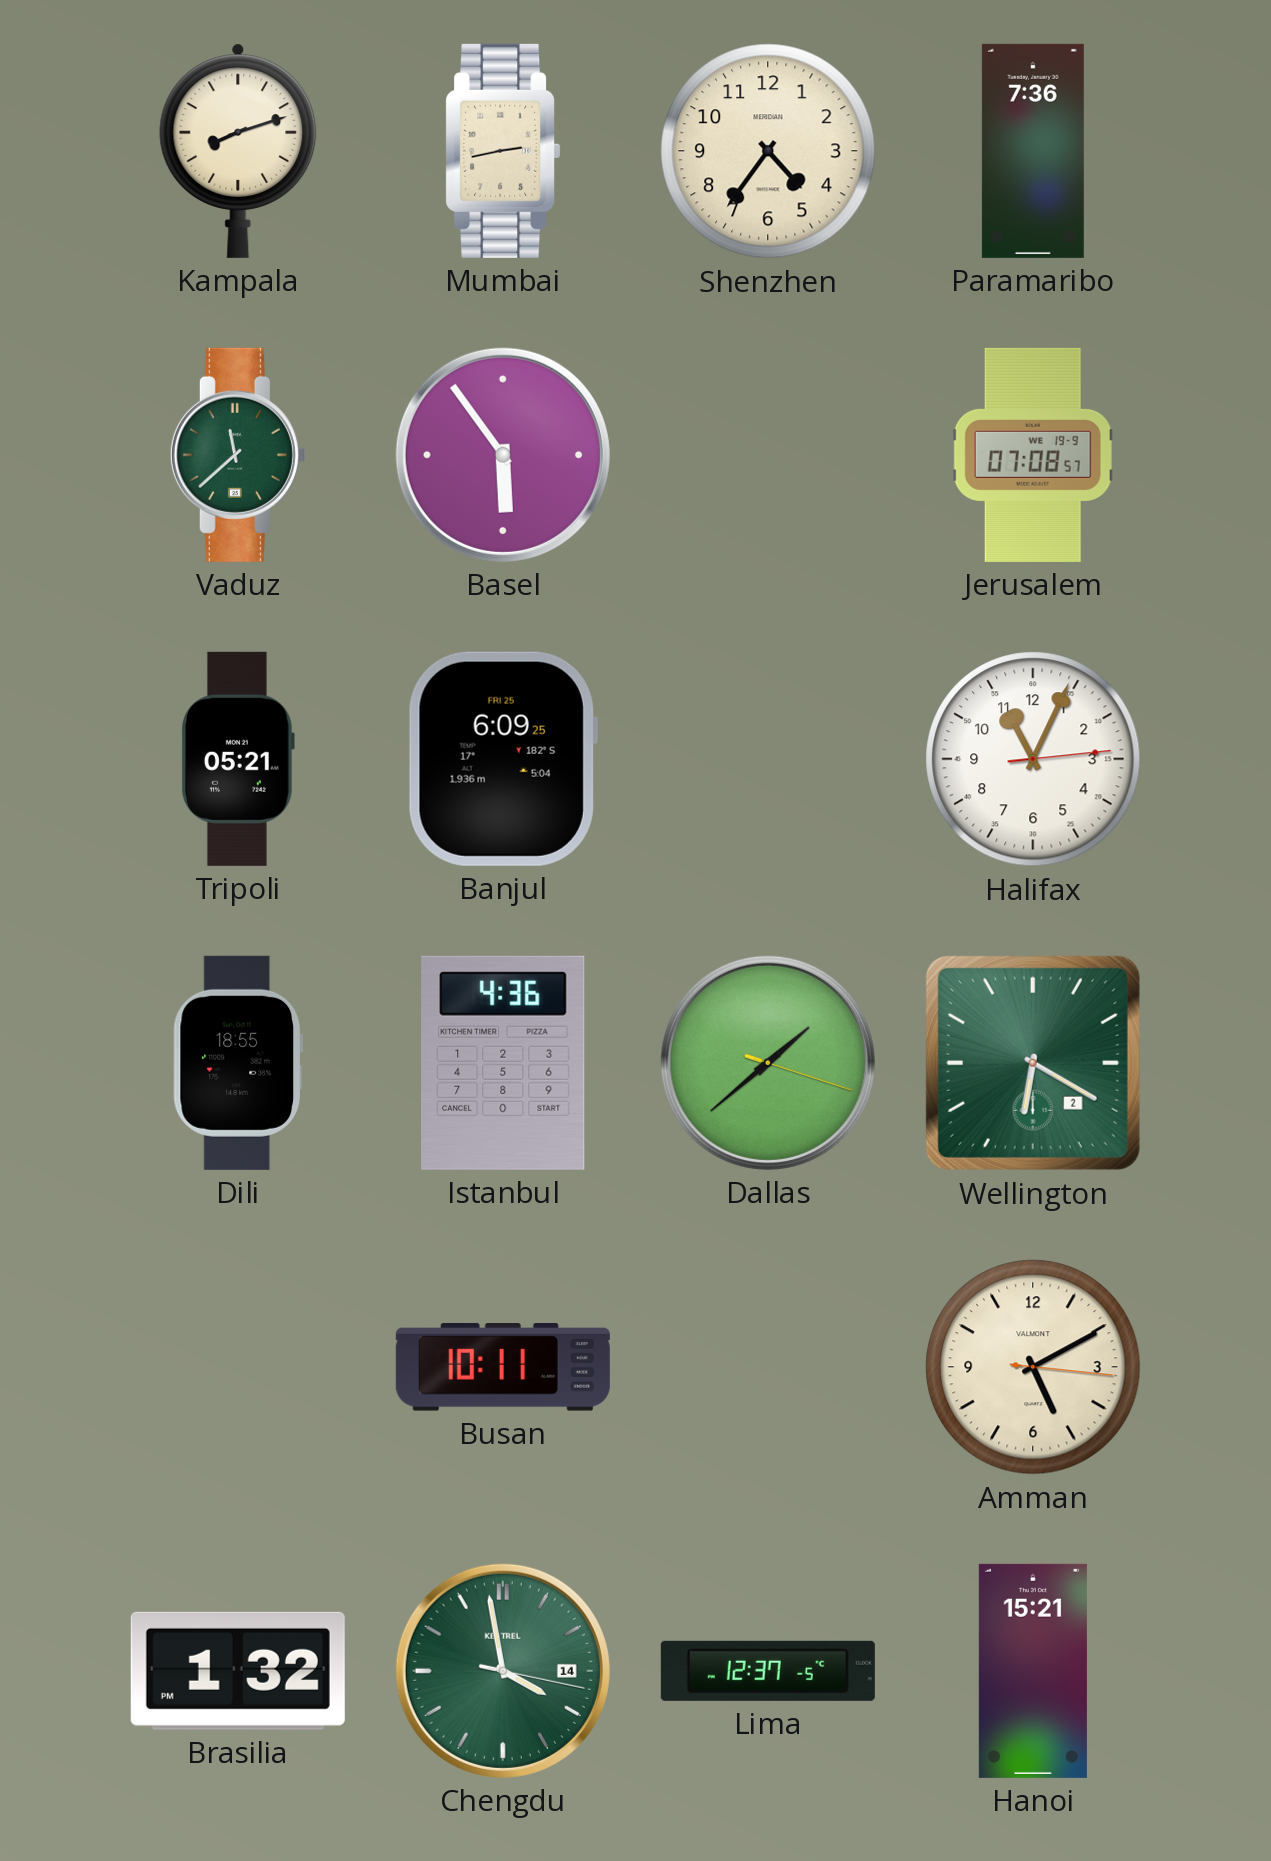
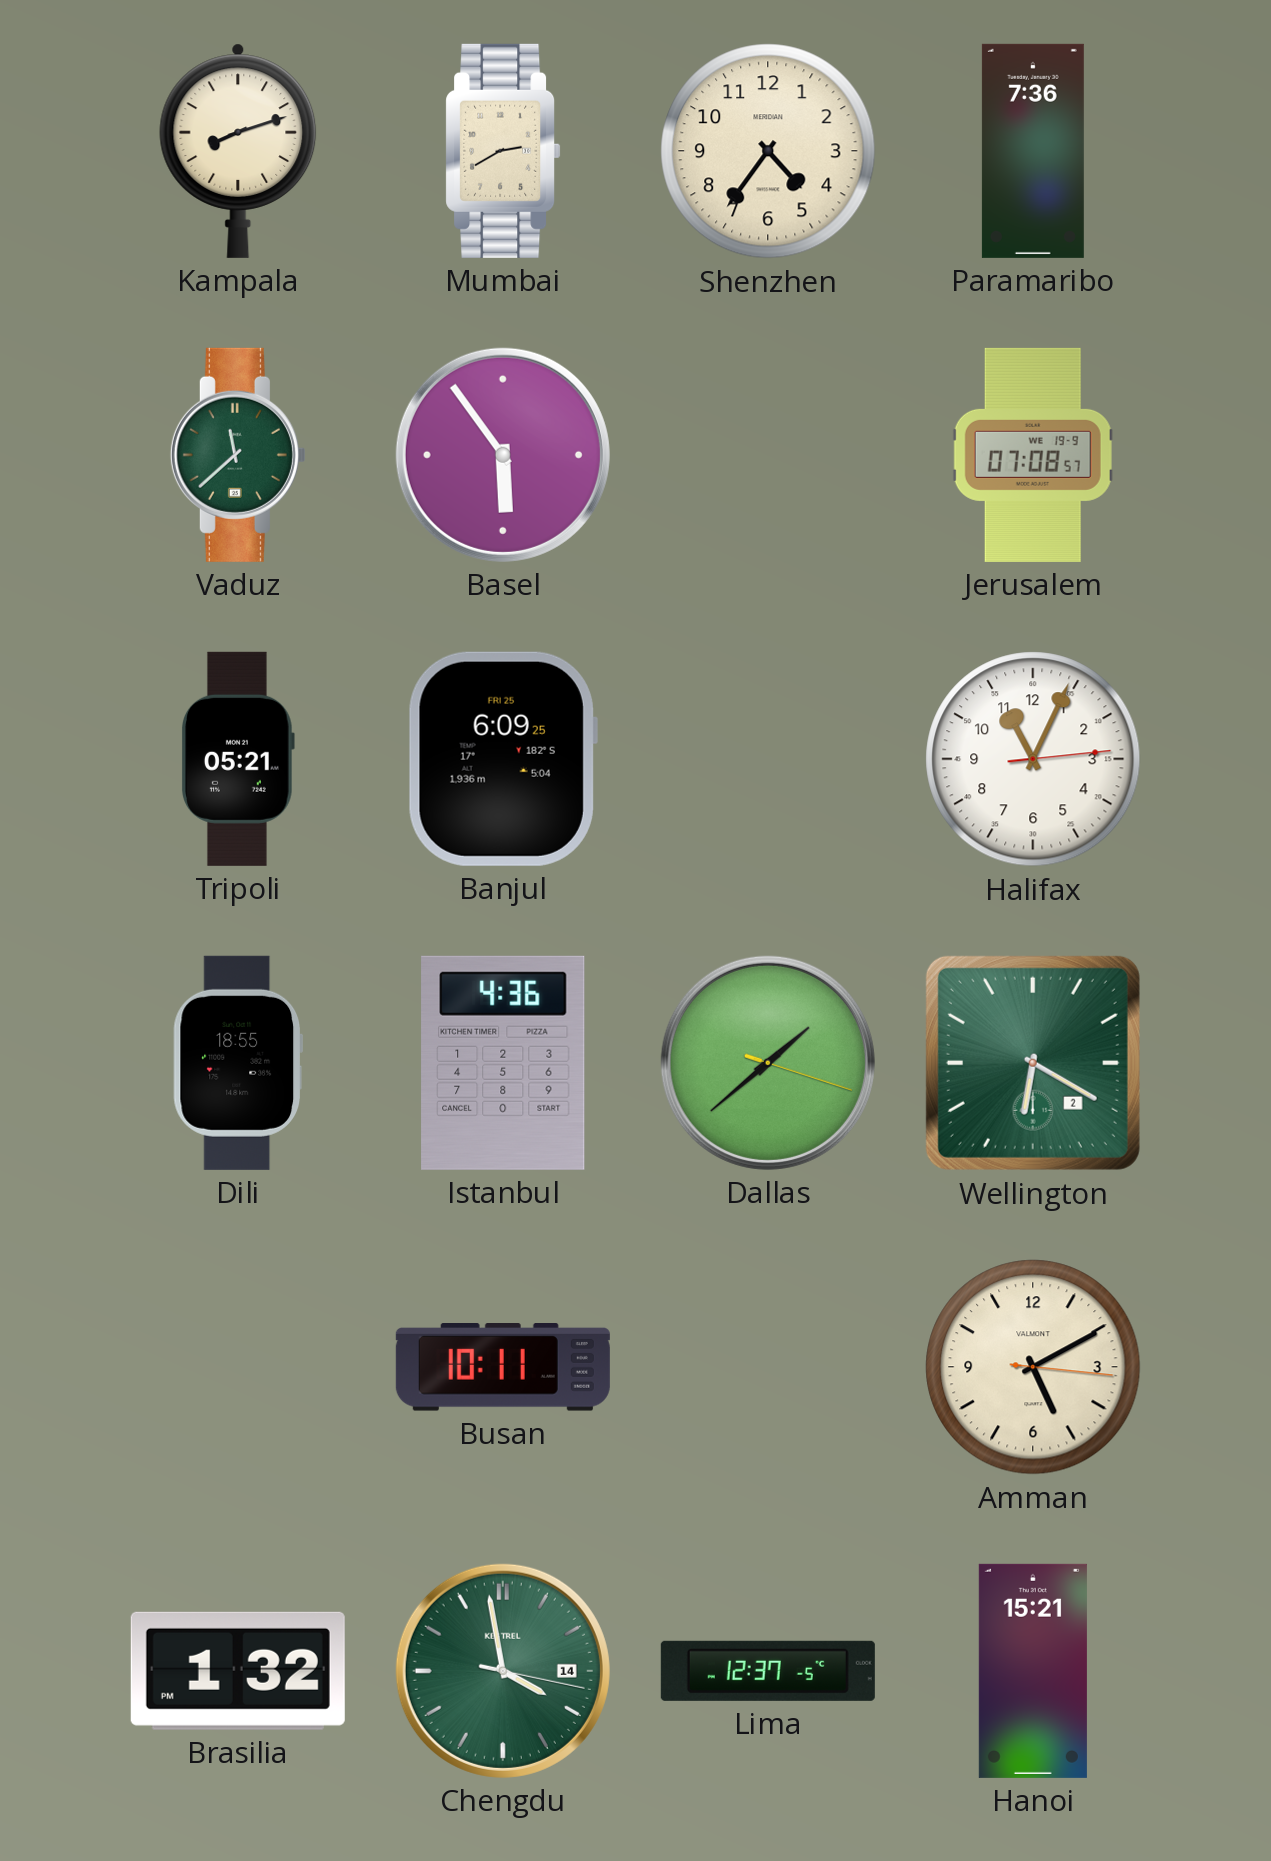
Mumbai: 2:43 -> 2:40
